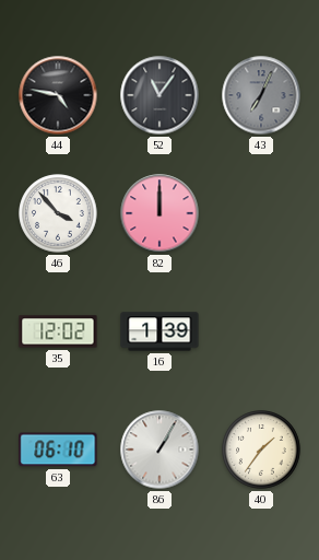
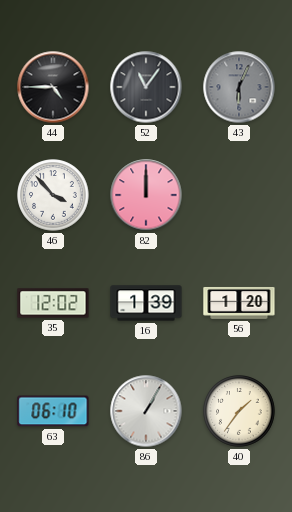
44: 4:47 -> 4:45
43: 7:04 -> 6:04
56: none -> 1:20
